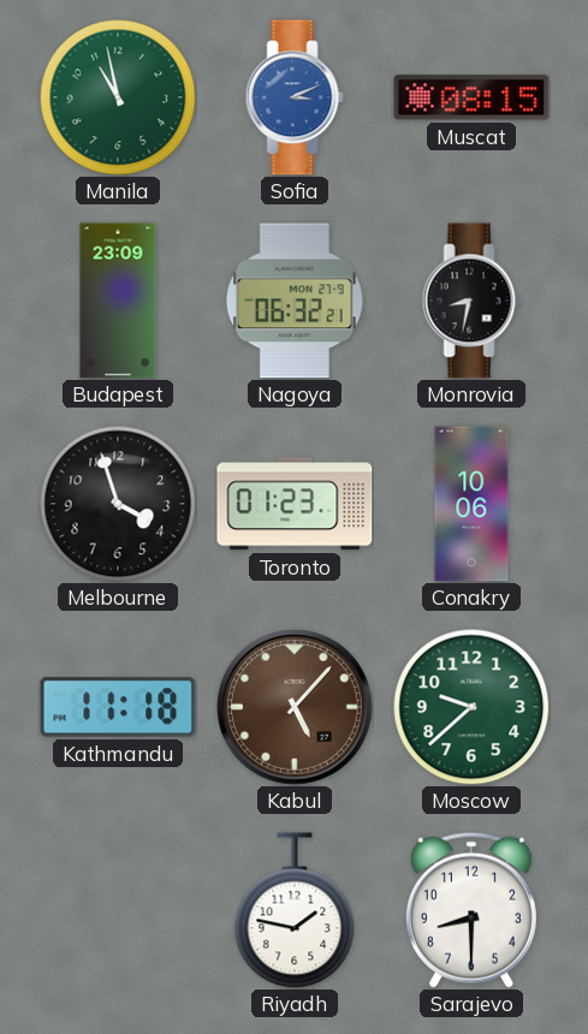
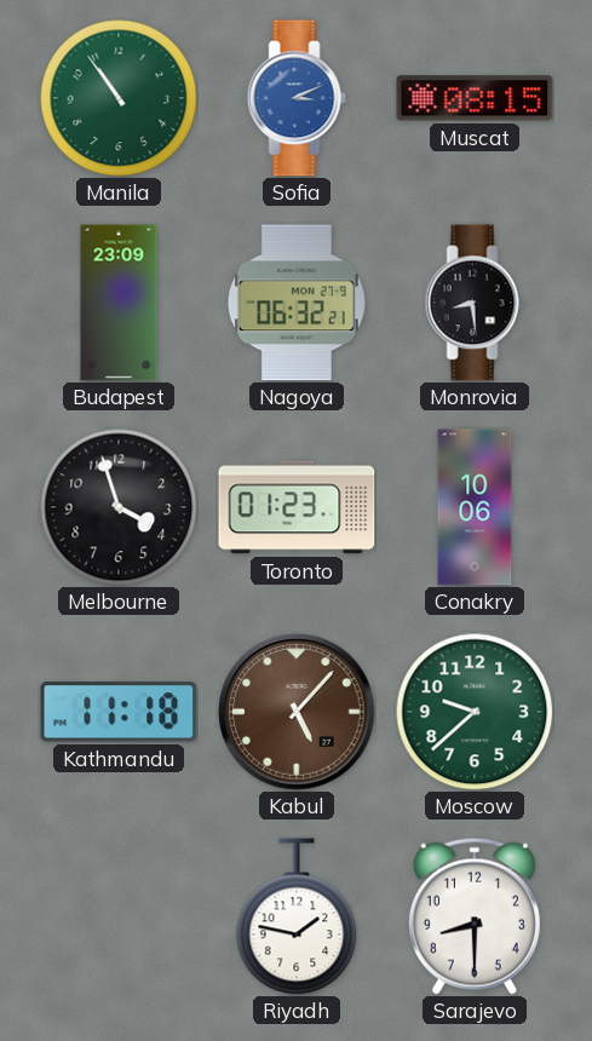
Manila: 10:58 -> 10:54
Monrovia: 8:32 -> 8:29
